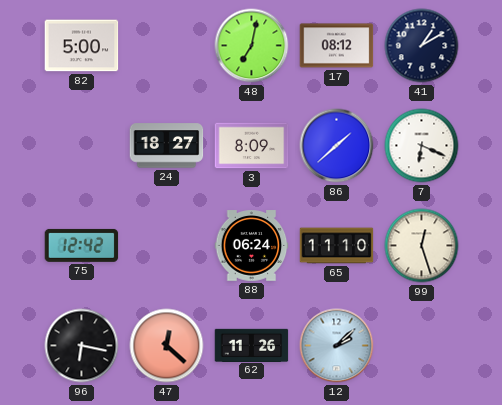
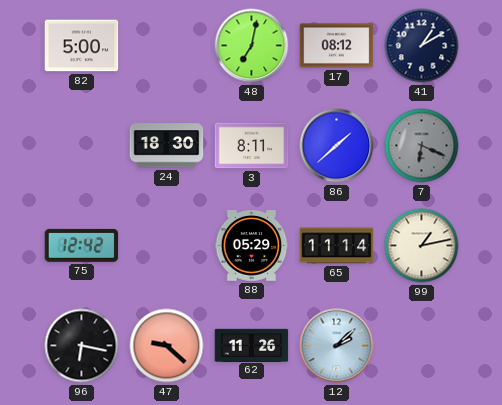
24: 18:27 -> 18:30
3: 8:09 -> 8:11
7 dial: white -> grey
88: 06:24 -> 05:29
65: 11:10 -> 11:14
99: 12:27 -> 1:13
47: 12:22 -> 9:22
